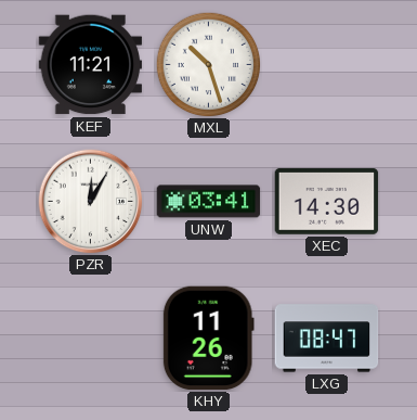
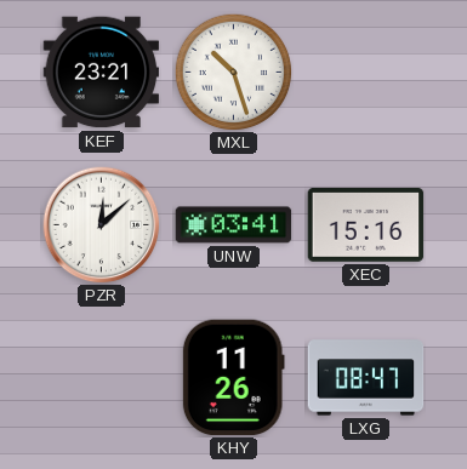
KEF: 11:21 -> 23:21
PZR: 12:05 -> 12:08
XEC: 14:30 -> 15:16
